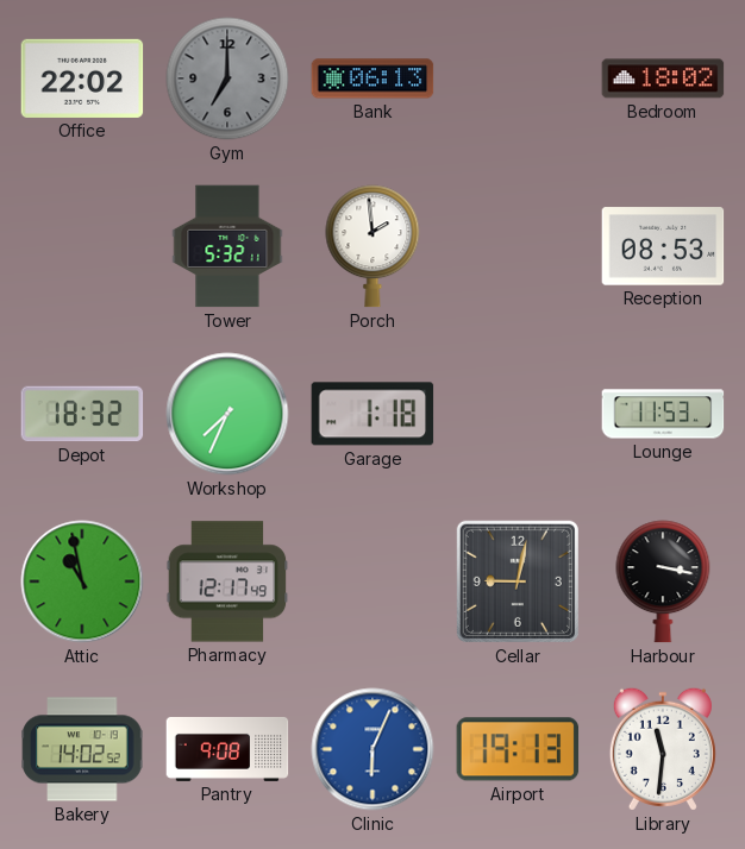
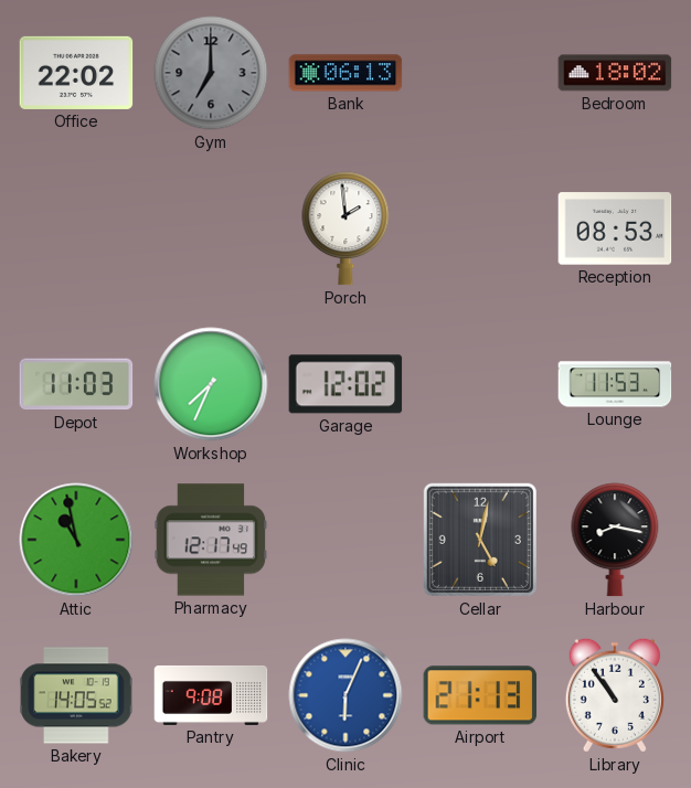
Tower: 5:32 -> none
Depot: 18:32 -> 11:03
Garage: 1:18 -> 12:02
Cellar: 9:02 -> 5:02
Harbour: 3:17 -> 8:17
Bakery: 14:02 -> 14:05
Airport: 19:13 -> 21:13
Library: 11:31 -> 10:54
